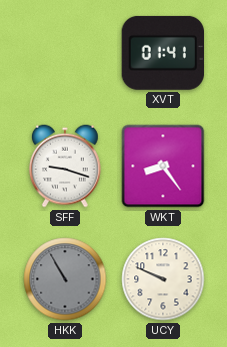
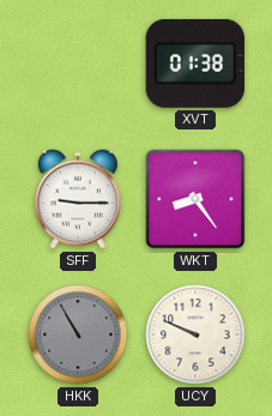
XVT: 01:41 -> 01:38
SFF: 9:18 -> 9:15
